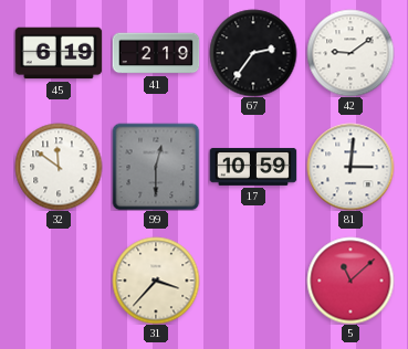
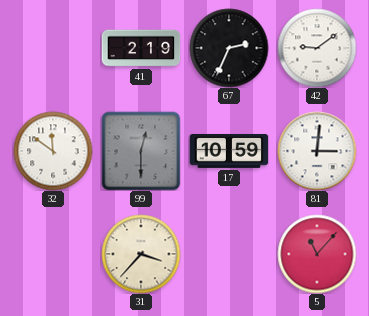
45: 6:19 -> none
67: 2:36 -> 2:34
5: 11:08 -> 11:07
